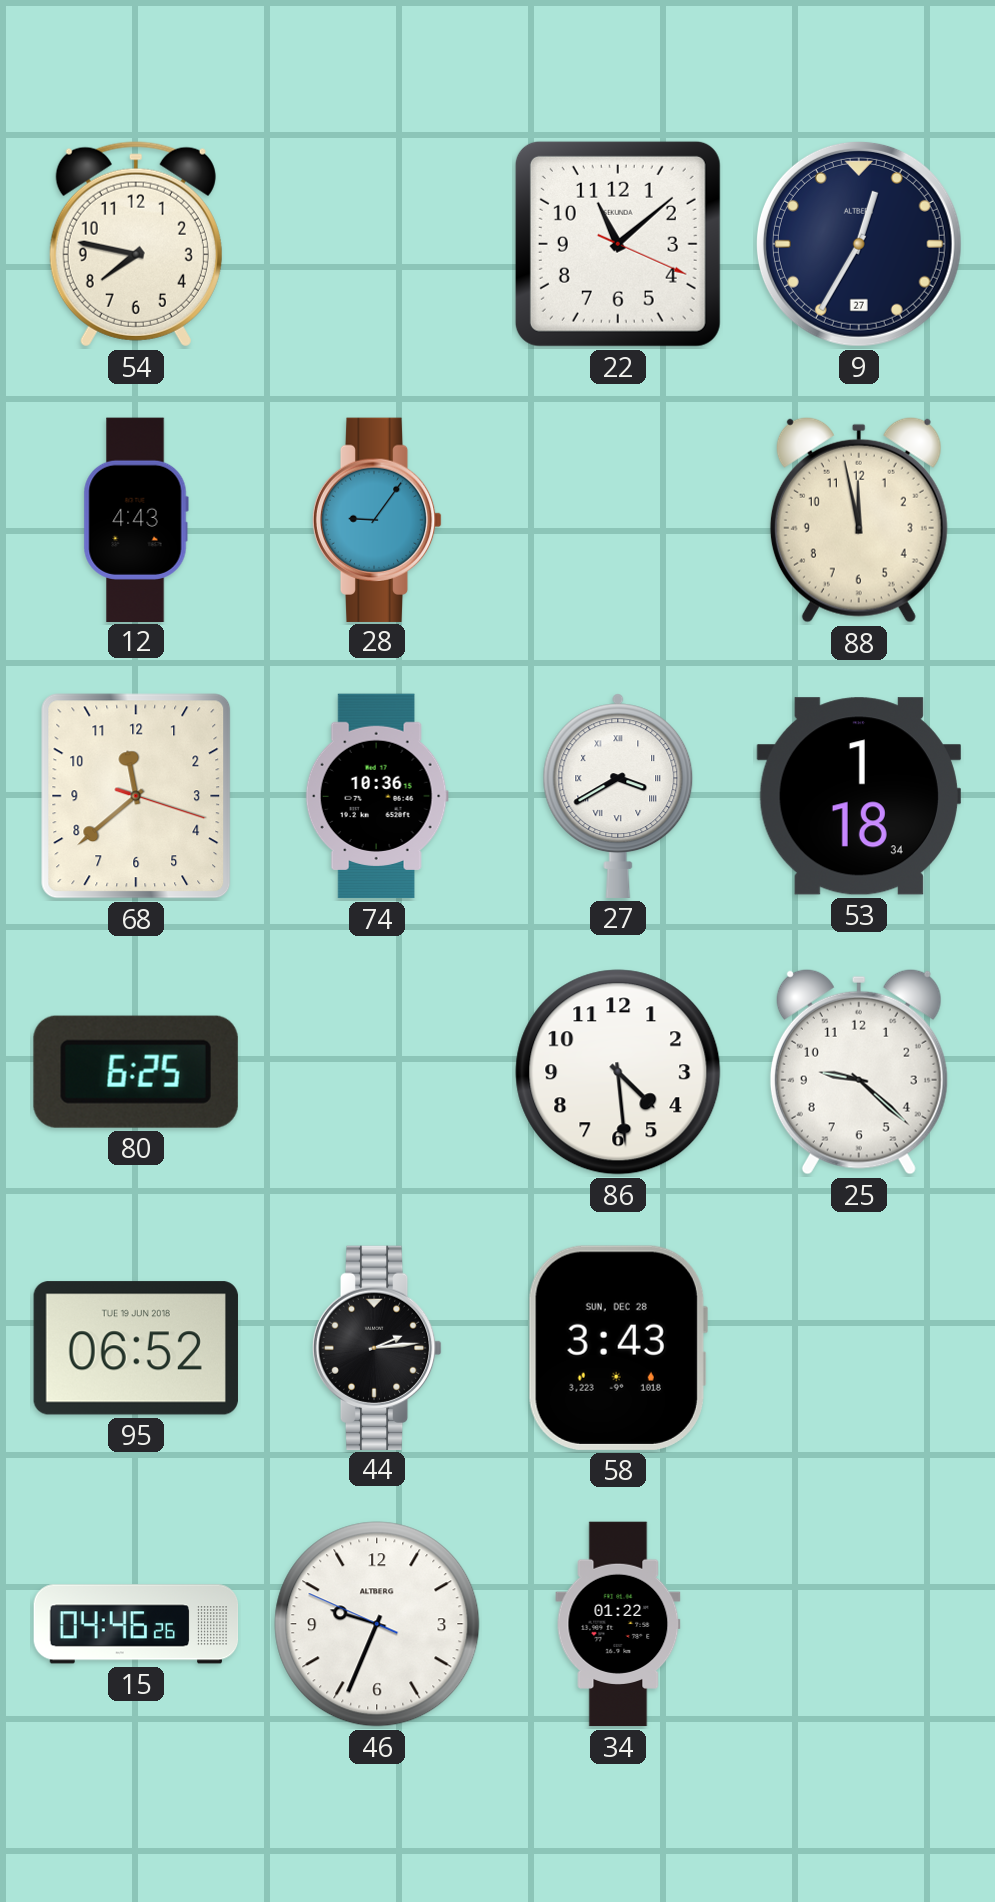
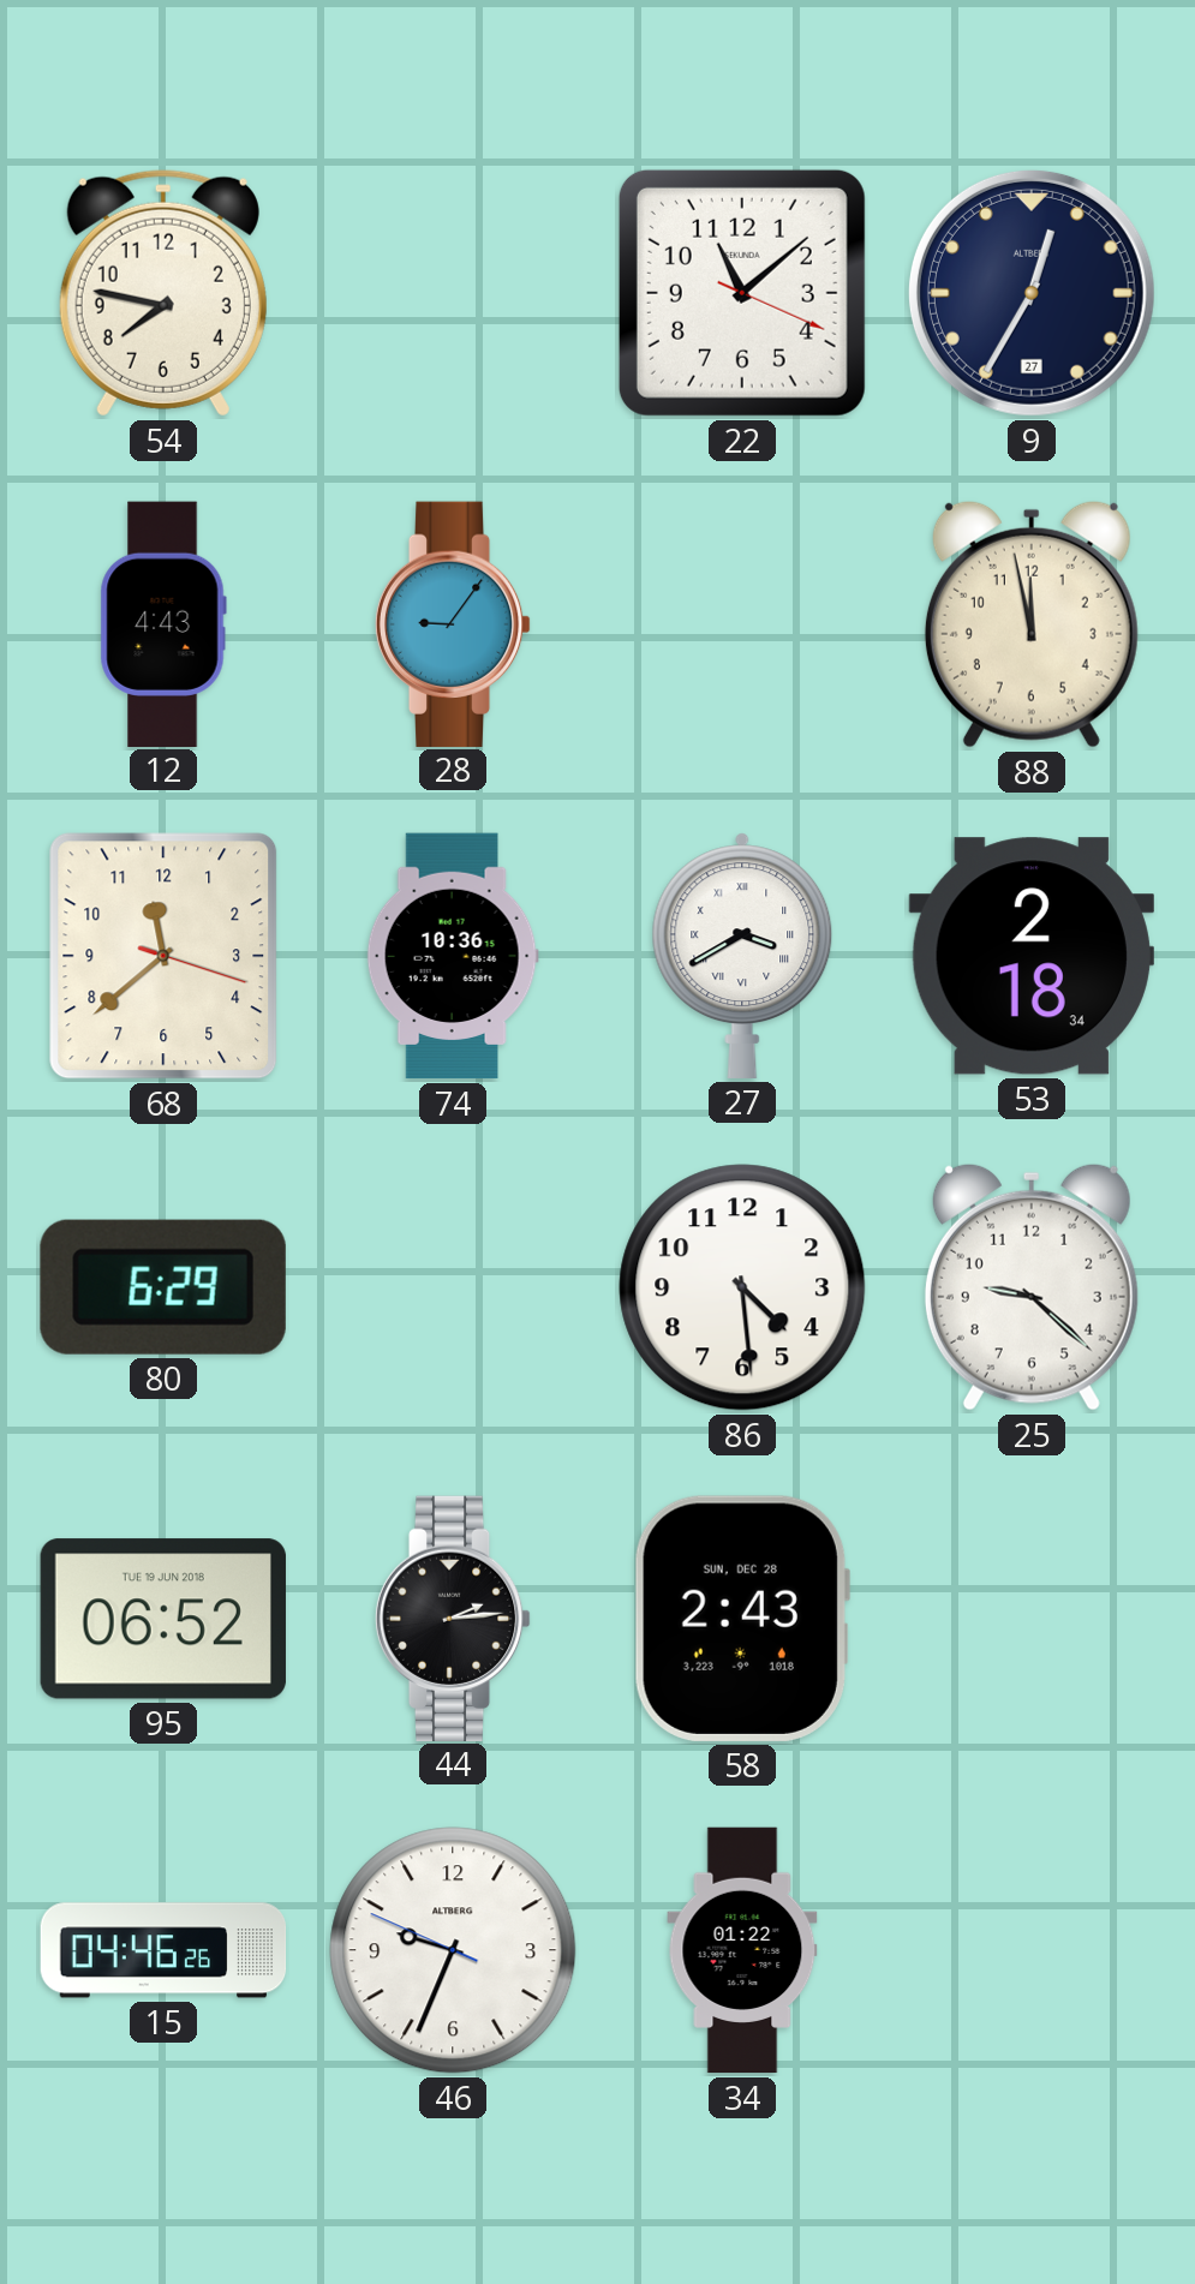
53: 1:18 -> 2:18
80: 6:25 -> 6:29
58: 3:43 -> 2:43
